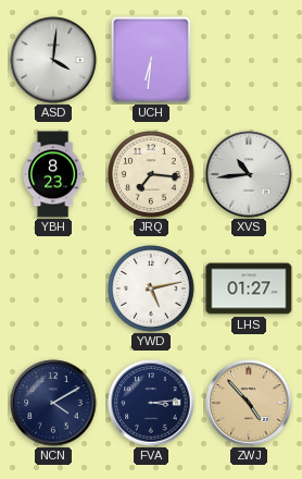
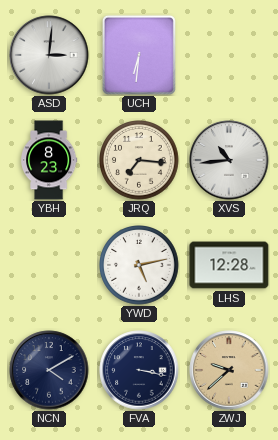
ASD: 4:01 -> 3:01
LHS: 01:27 -> 12:28
FVA: 3:14 -> 3:17
ZWJ: 4:53 -> 9:38
